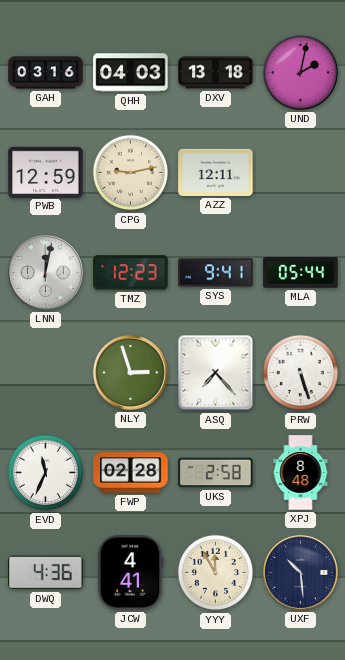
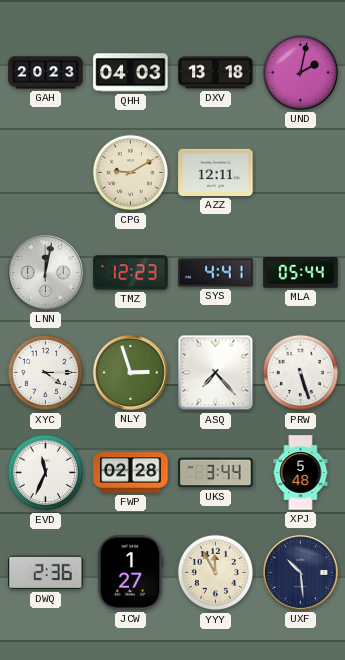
GAH: 03:16 -> 20:23
PWB: 12:59 -> none
CPG: 9:13 -> 9:10
SYS: 9:41 -> 4:41
XYC: none -> 4:15
UKS: 2:58 -> 3:44
XPJ: 8:48 -> 5:48
DWQ: 4:36 -> 2:36
JCW: 4:41 -> 1:27
